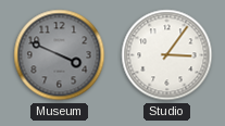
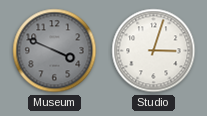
Studio: 3:06 -> 3:03
